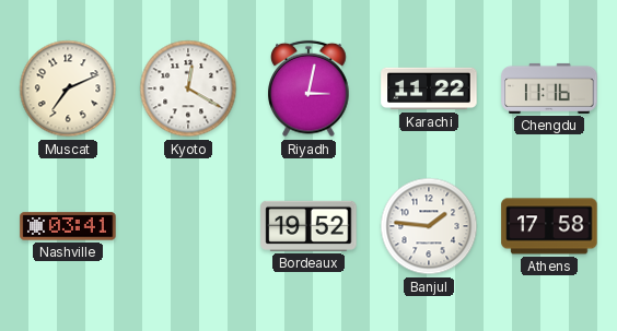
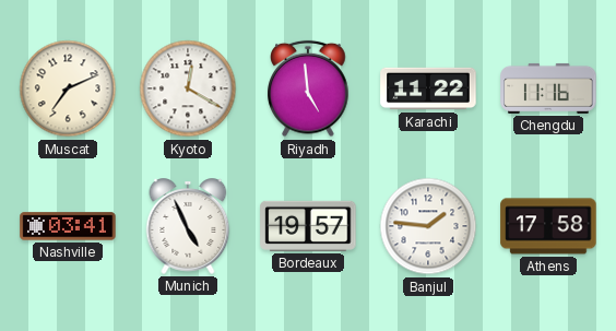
Riyadh: 3:02 -> 4:59
Munich: none -> 4:56
Bordeaux: 19:52 -> 19:57
